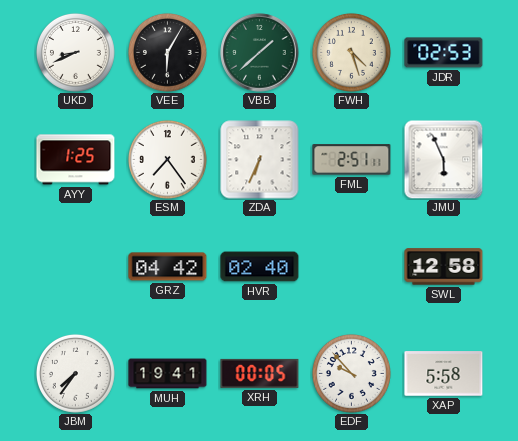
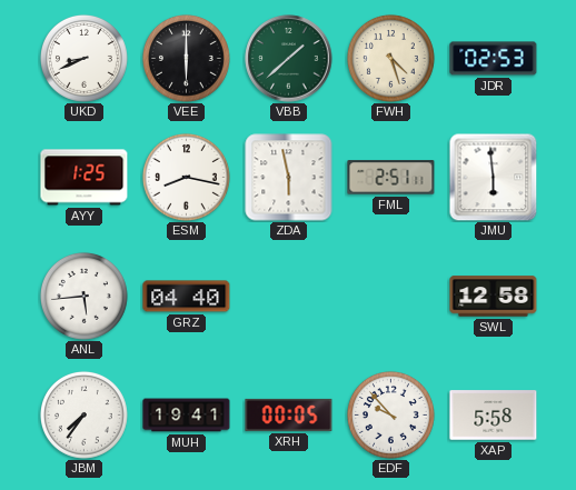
VEE: 6:05 -> 6:00
ESM: 7:24 -> 8:17
ZDA: 6:34 -> 5:58
JMU: 5:56 -> 5:59
ANL: none -> 5:44
GRZ: 04:42 -> 04:40
HVR: 02:40 -> none
